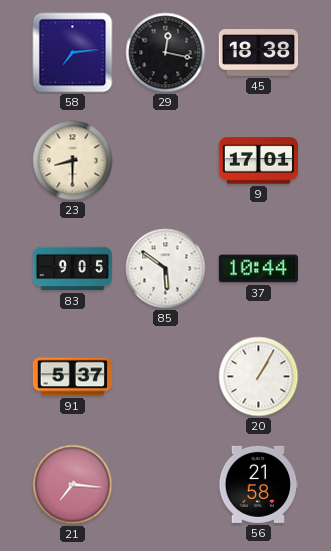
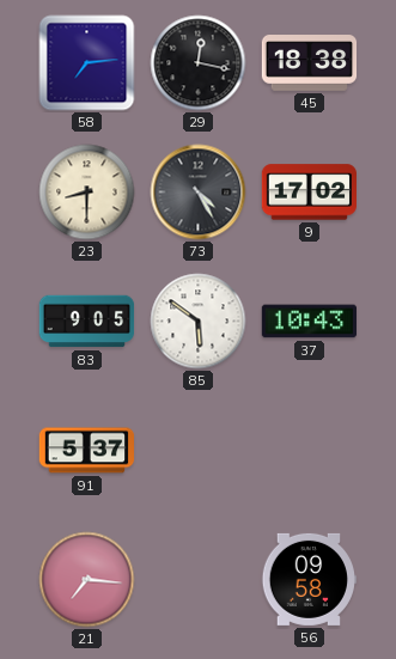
73: none -> 4:25
9: 17:01 -> 17:02
37: 10:44 -> 10:43
20: 1:05 -> none
56: 21:58 -> 09:58
